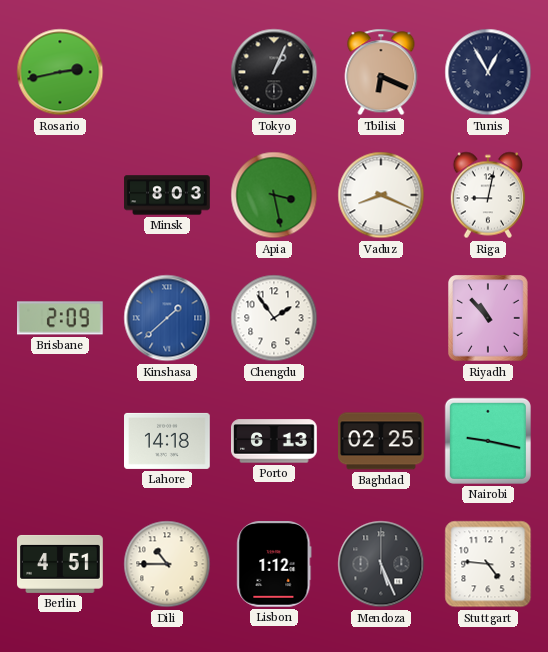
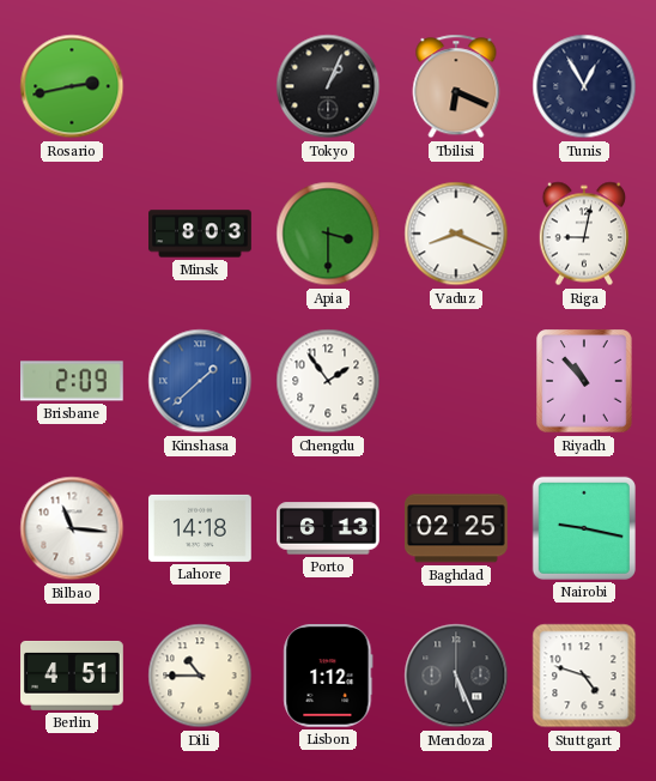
Apia: 3:28 -> 3:30
Bilbao: none -> 11:16
Stuttgart: 4:46 -> 4:48
